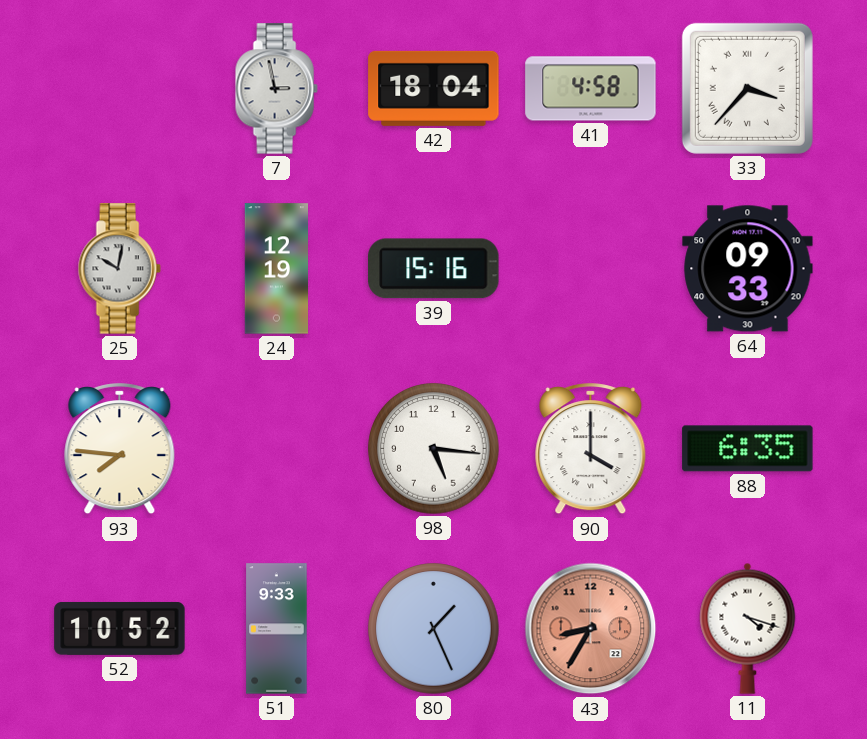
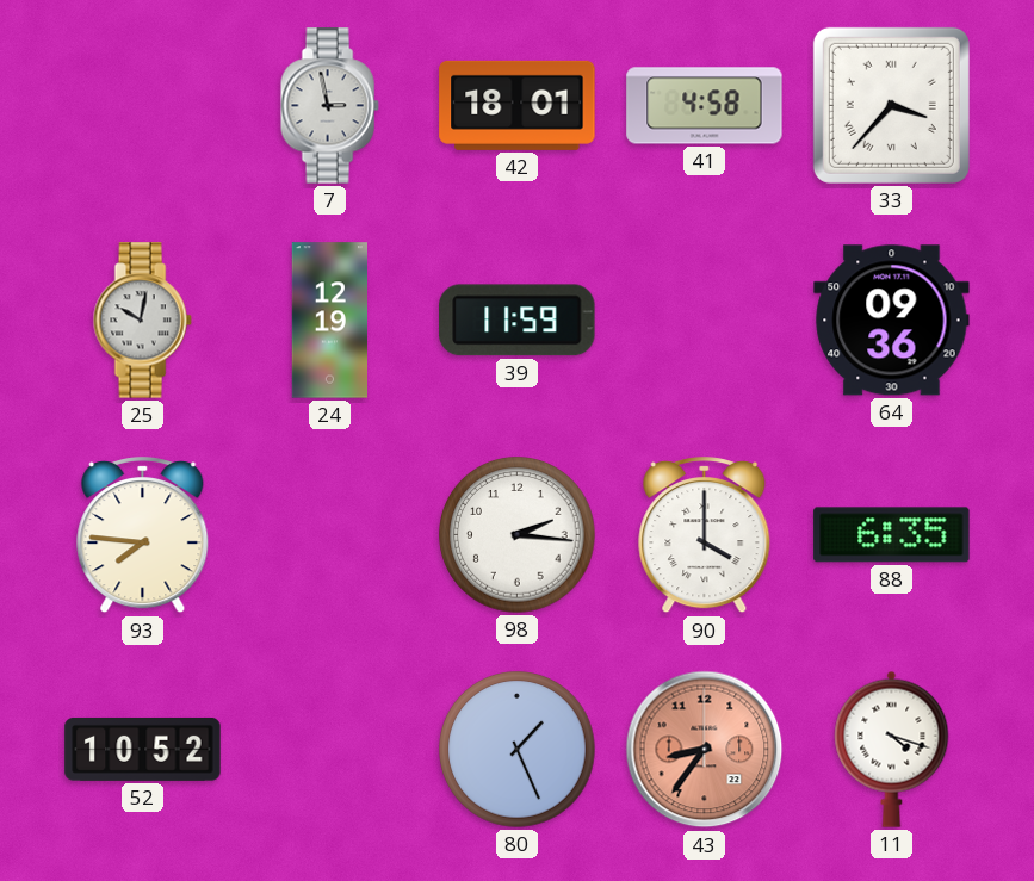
42: 18:04 -> 18:01
39: 15:16 -> 11:59
64: 09:33 -> 09:36
98: 5:16 -> 2:16
51: 9:33 -> none
43: 8:35 -> 8:36
